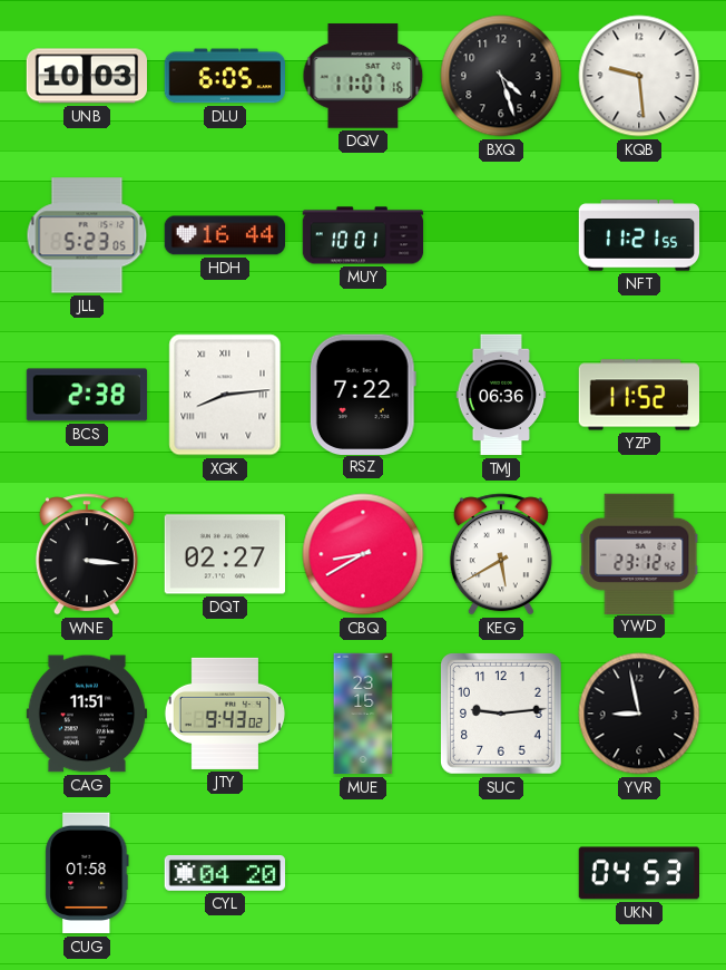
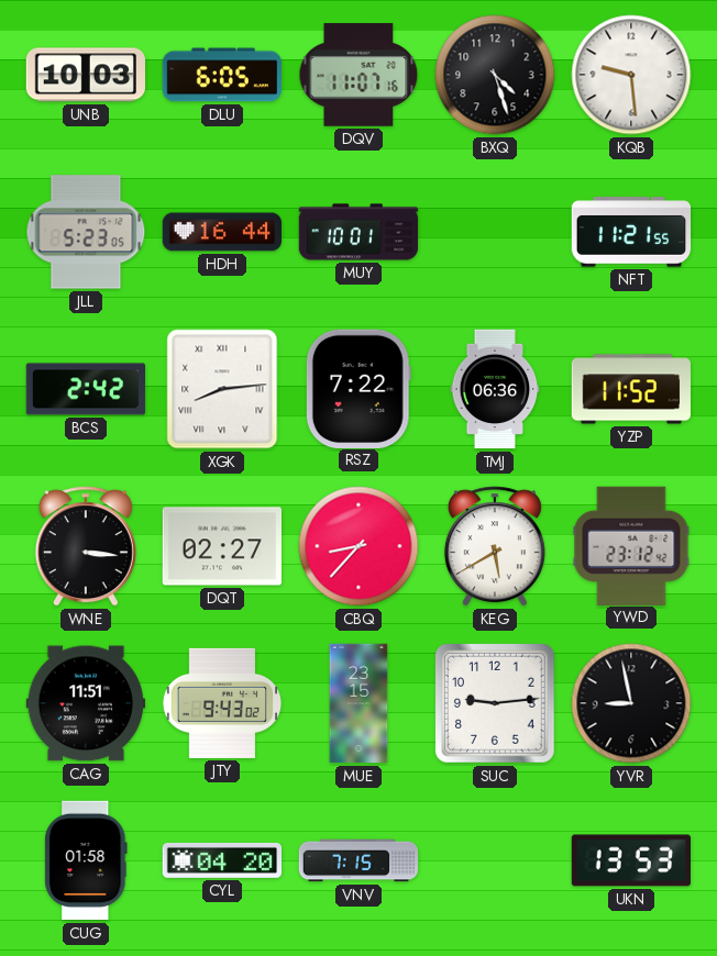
BCS: 2:38 -> 2:42
CBQ: 8:40 -> 8:37
VNV: none -> 7:15
UKN: 04:53 -> 13:53
